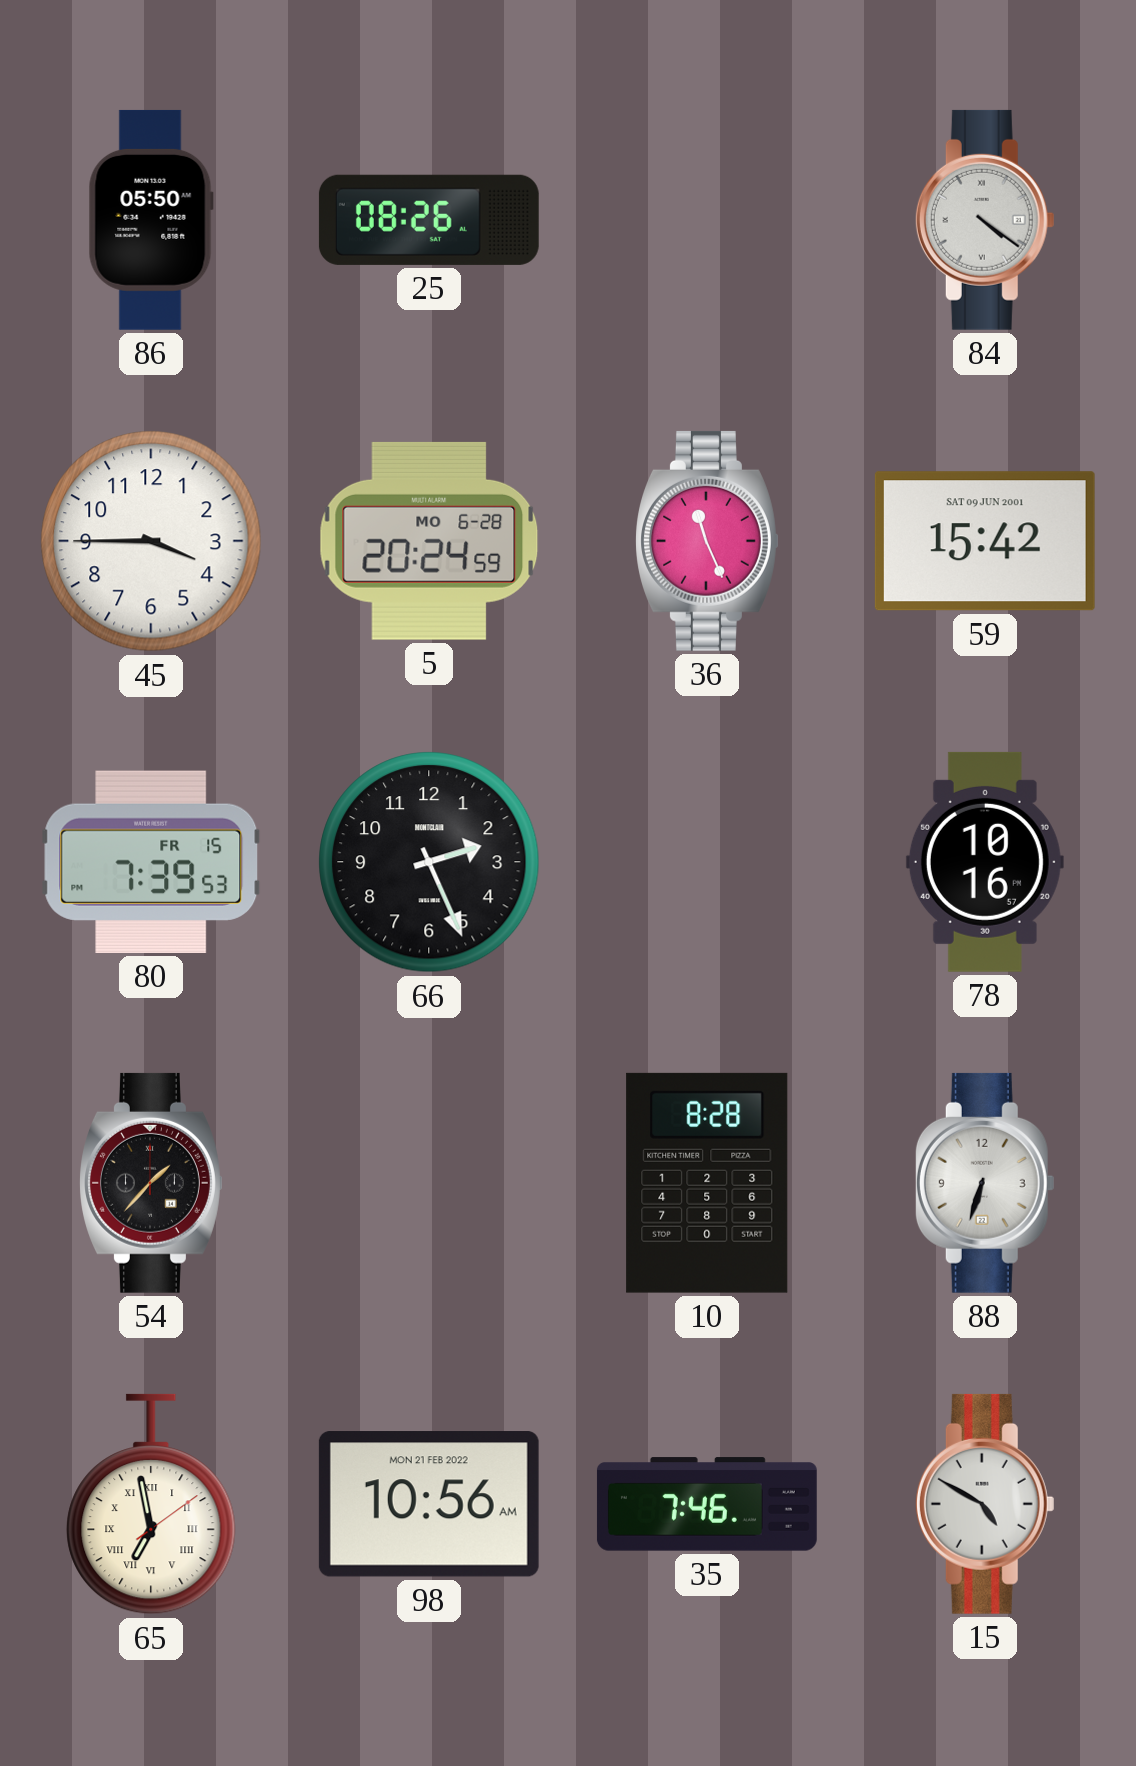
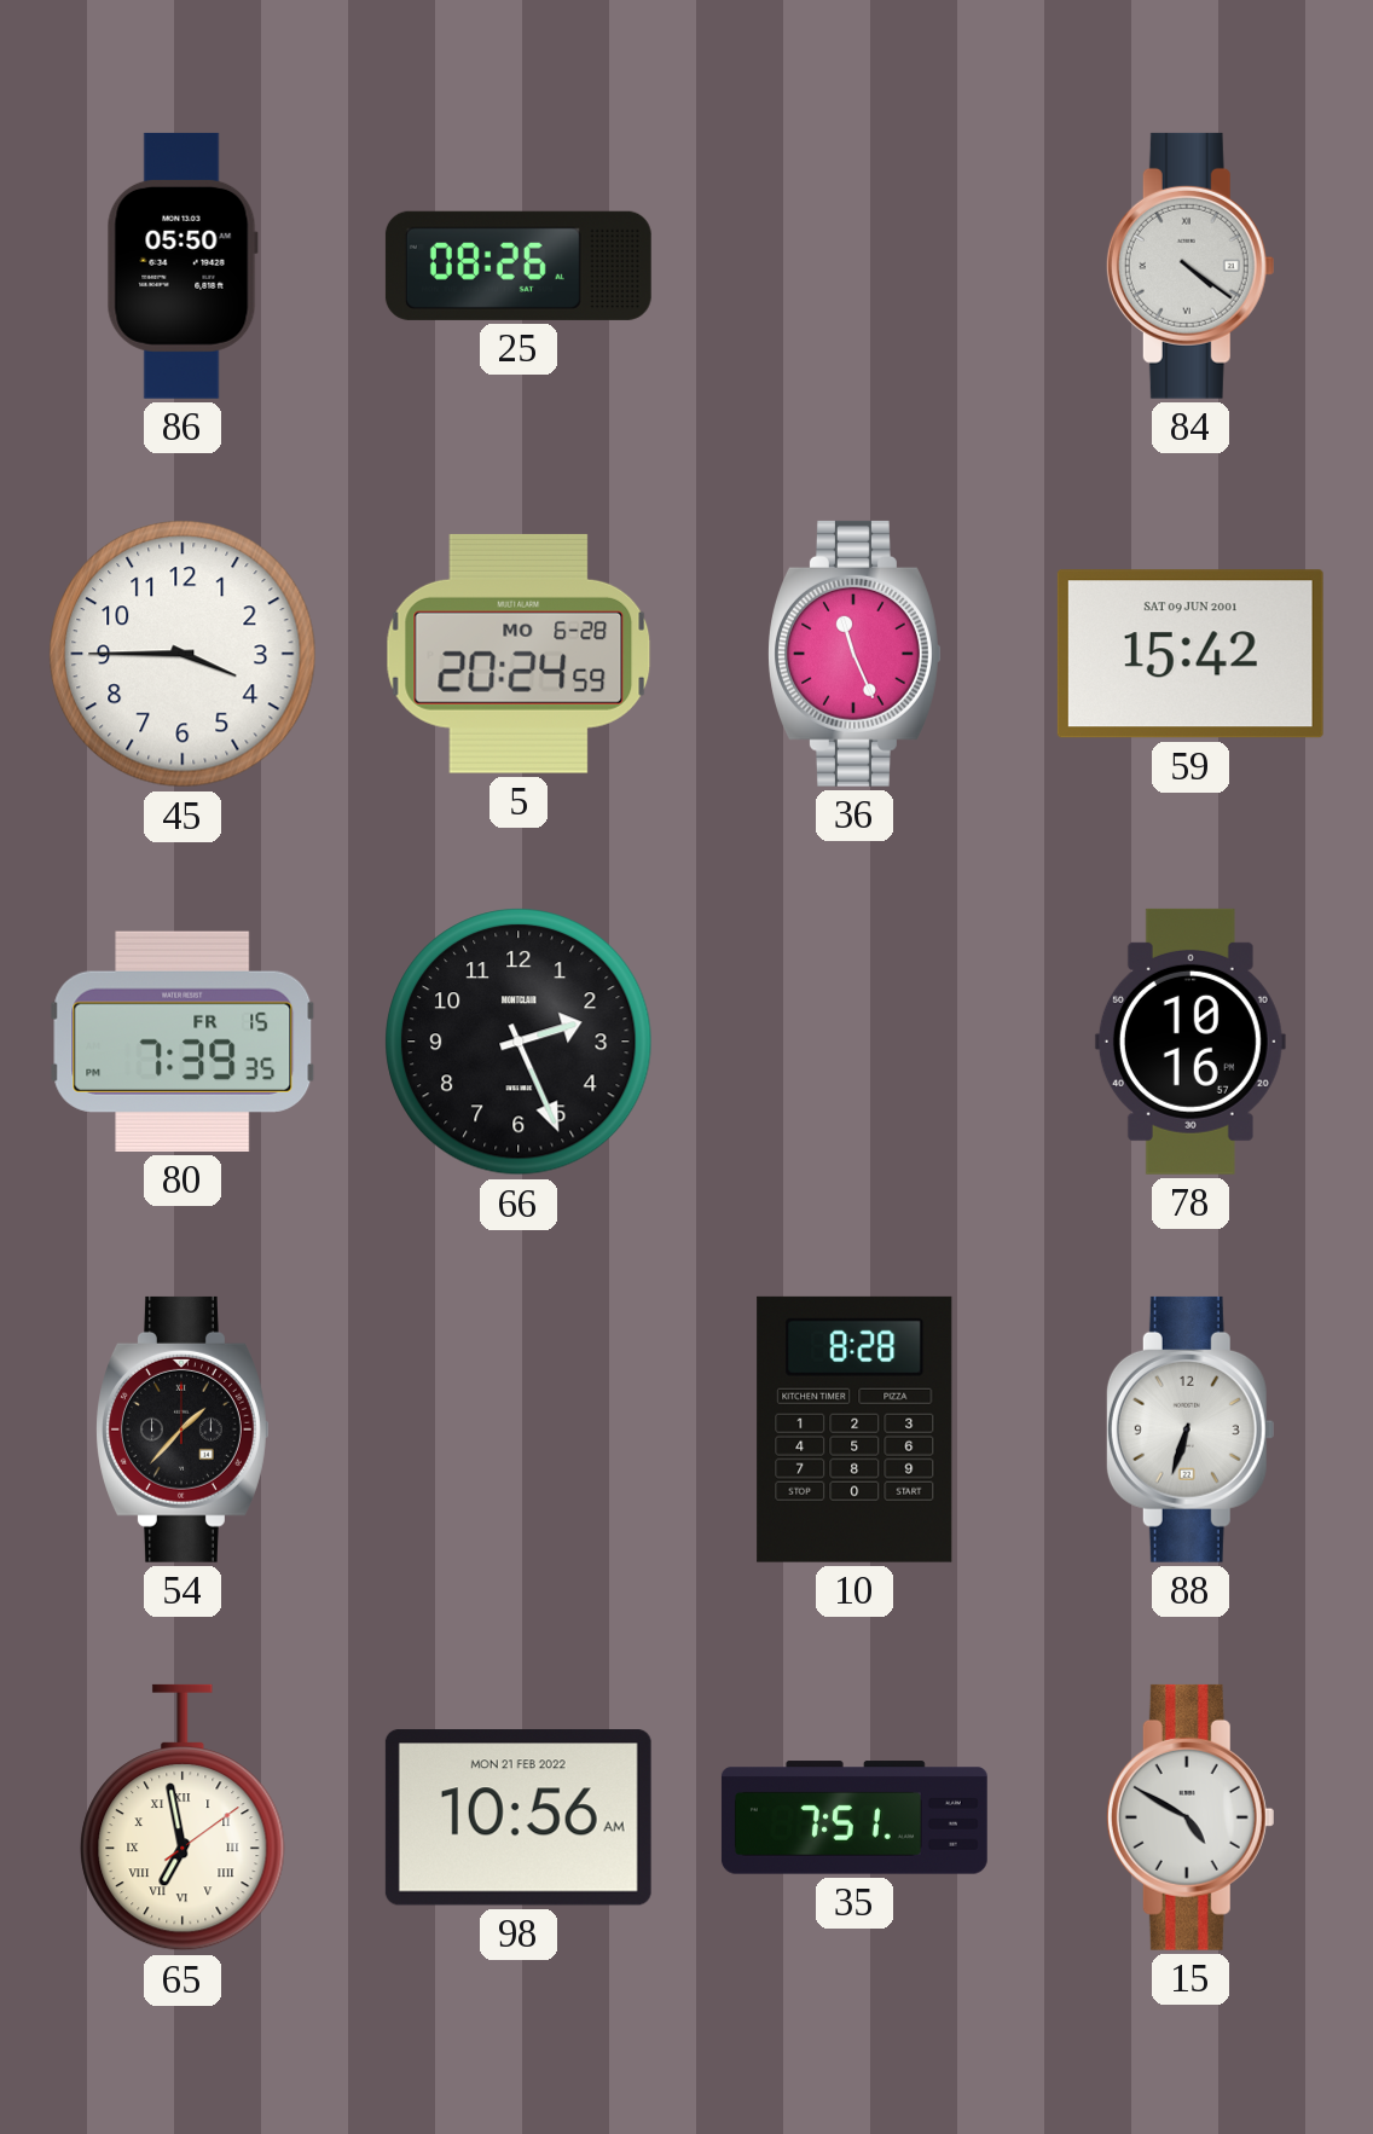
80: 7:39:53 -> 7:39:35
35: 7:46 -> 7:51
